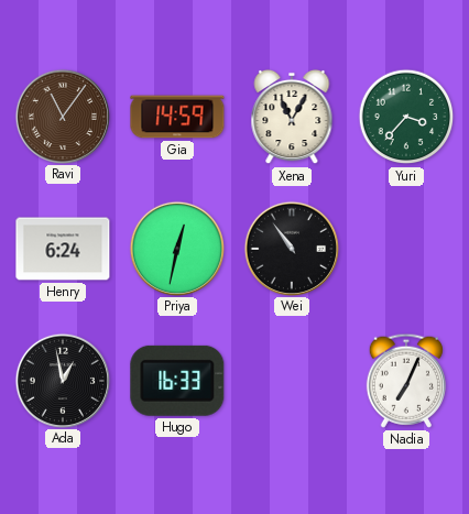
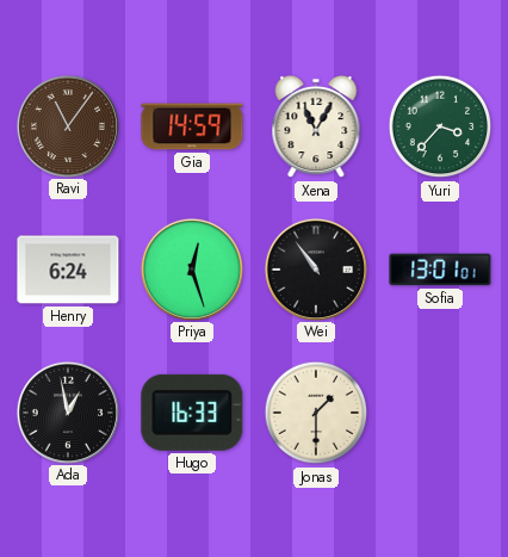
Priya: 12:32 -> 12:27
Sofia: none -> 13:01
Jonas: none -> 1:30
Nadia: 7:04 -> none
